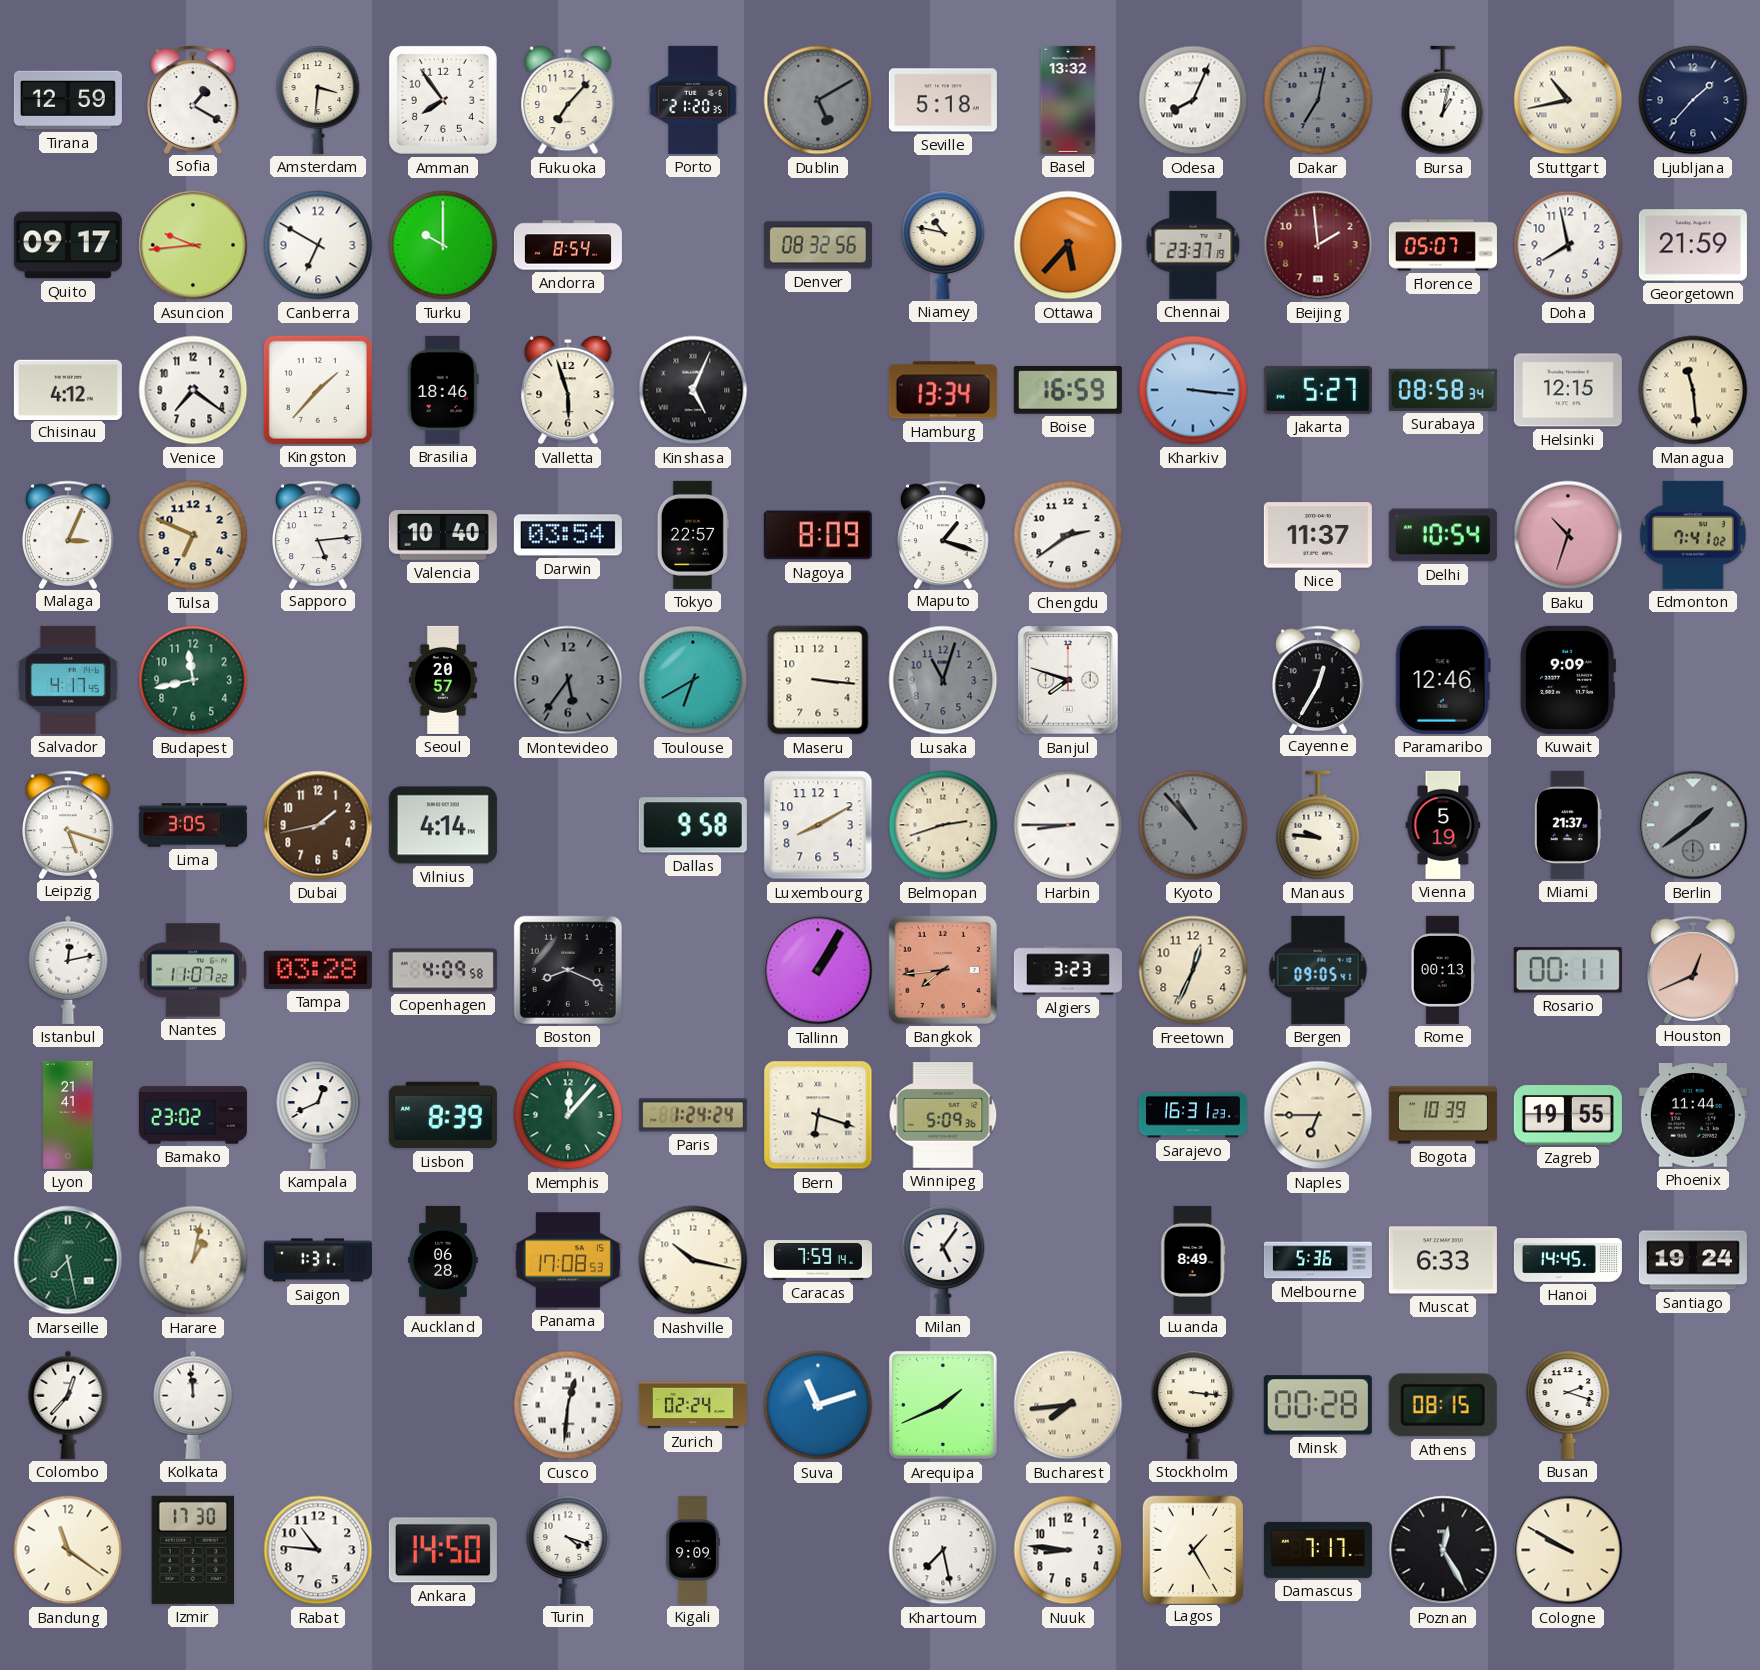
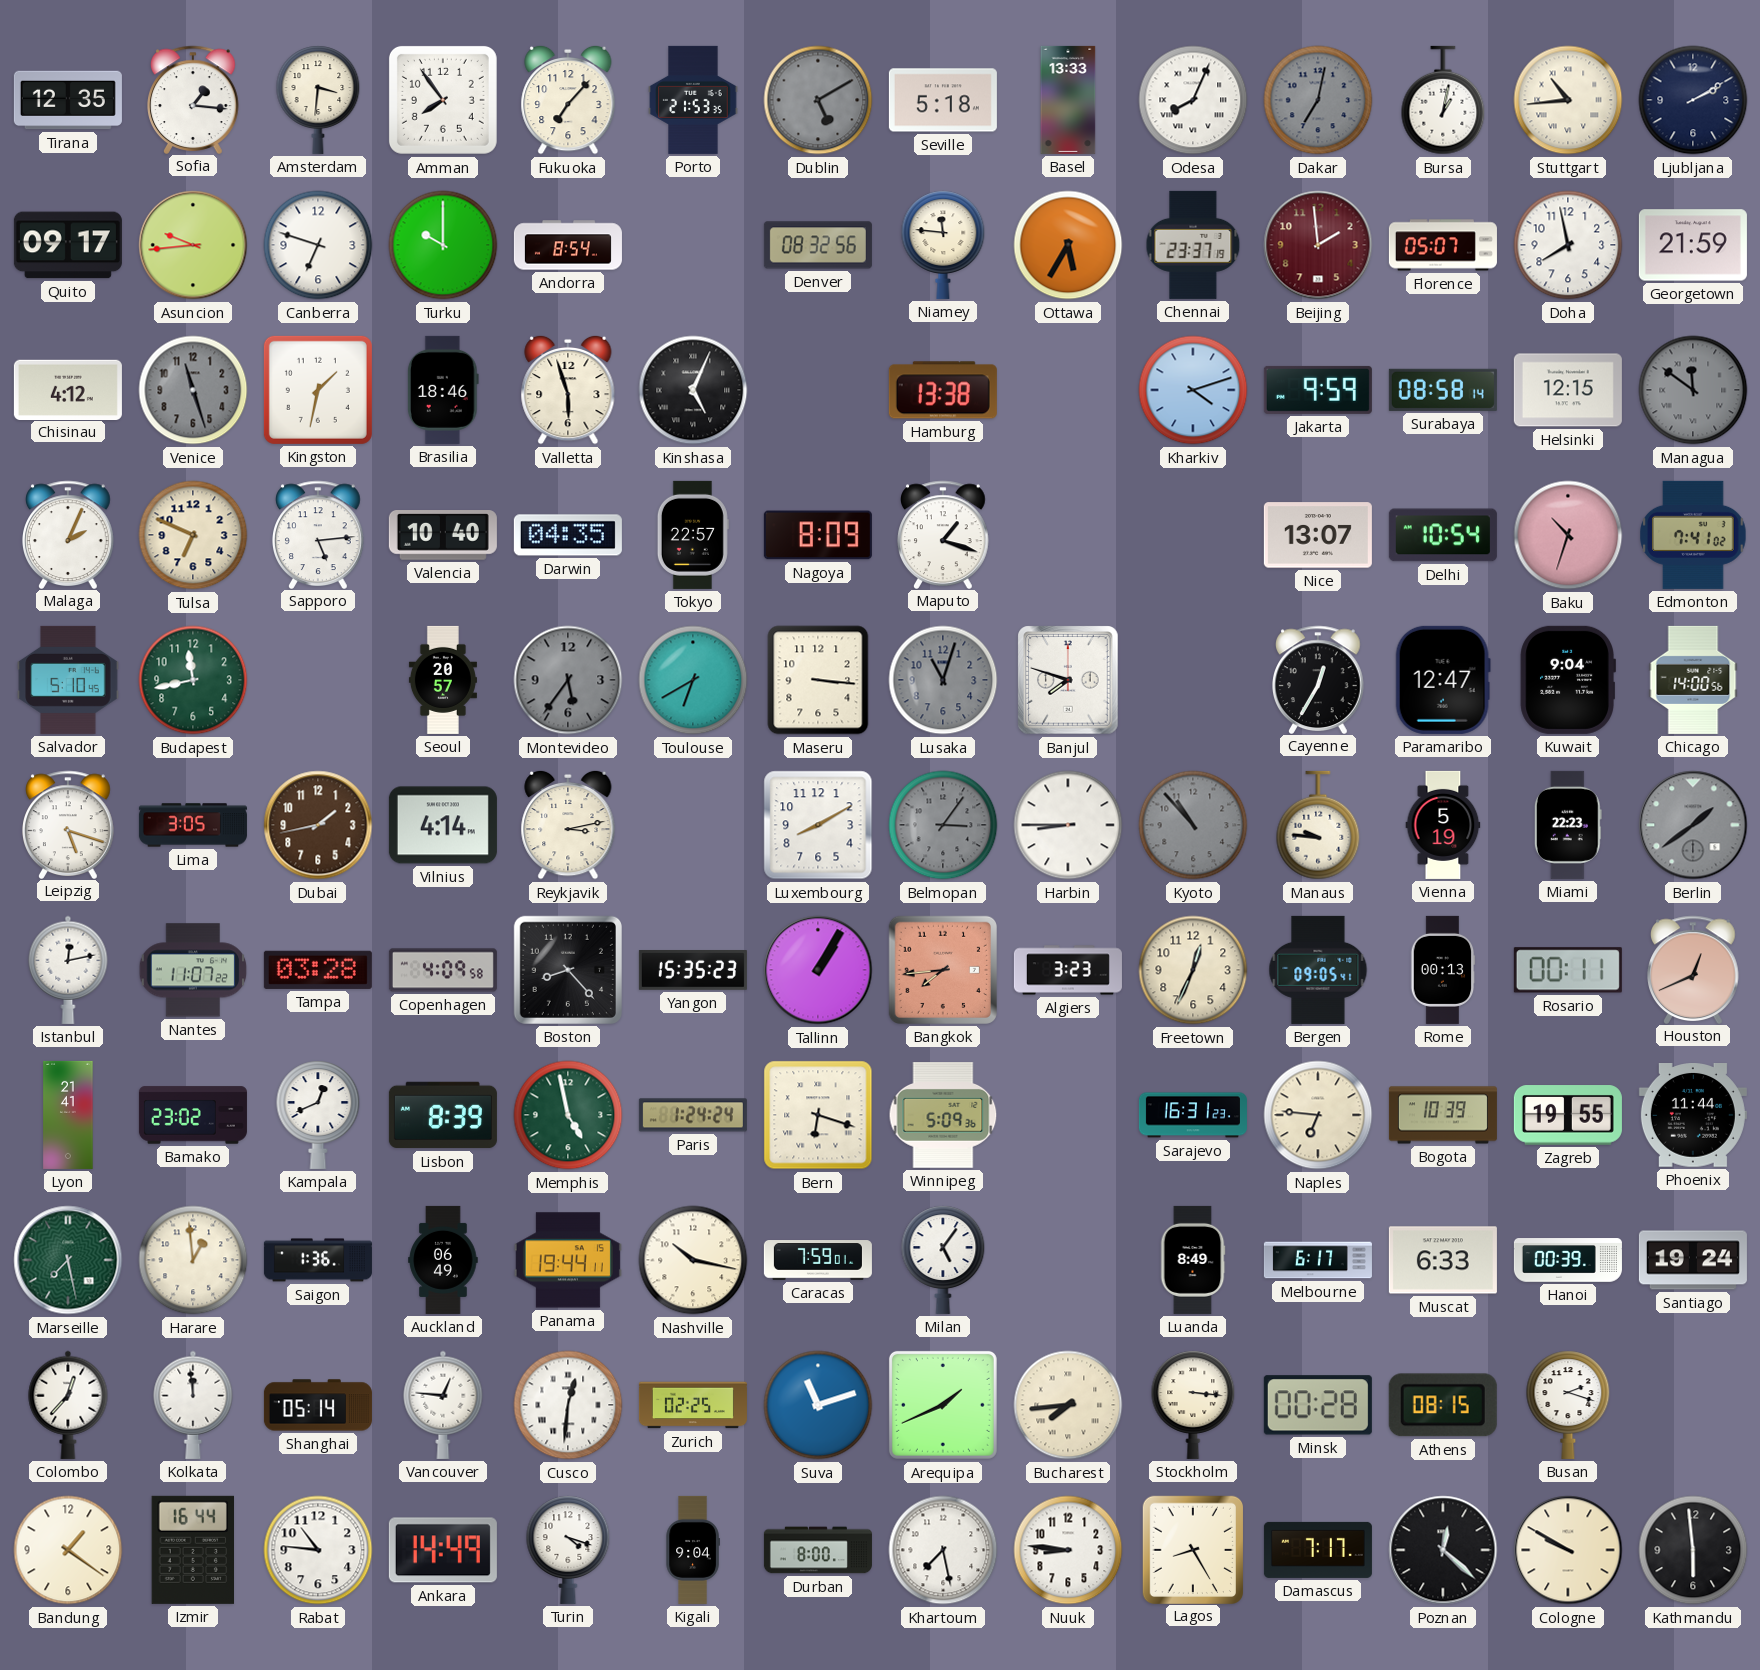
Tirana: 12:59 -> 12:35
Sofia: 1:20 -> 1:16
Porto: 21:20 -> 21:53
Basel: 13:32 -> 13:33
Stuttgart: 10:43 -> 10:44
Ljubljana: 1:37 -> 2:10
Canberra: 6:50 -> 6:48
Niamey: 10:47 -> 11:46
Ottawa: 5:37 -> 5:35
Venice: 7:21 -> 11:27
Venice dial: white -> grey
Kingston: 1:37 -> 1:32
Hamburg: 13:34 -> 13:38
Boise: 16:59 -> none
Kharkiv: 3:16 -> 4:12
Jakarta: 5:27 -> 9:59
Surabaya: 08:58:34 -> 08:58:14
Managua: 11:29 -> 11:51
Managua dial: cream -> grey
Malaga: 3:04 -> 2:04
Darwin: 03:54 -> 04:35
Chengdu: 2:39 -> none
Nice: 11:37 -> 13:07
Salvador: 4:17 -> 5:10
Paramaribo: 12:46 -> 12:47
Kuwait: 9:09 -> 9:04
Chicago: none -> 14:00
Reykjavik: none -> 3:13
Dallas: 9:58 -> none
Belmopan: 2:42 -> 3:06
Belmopan dial: cream -> grey
Miami: 21:37 -> 22:23
Boston: 8:19 -> 8:23
Yangon: none -> 15:35
Memphis: 12:07 -> 4:58
Naples: 6:45 -> 6:46
Harare: 1:02 -> 12:59
Saigon: 1:31 -> 1:36
Auckland: 06:28 -> 06:49
Panama: 17:08 -> 19:44
Caracas: 7:59:14 -> 7:59:01
Melbourne: 5:36 -> 6:17
Hanoi: 14:45 -> 00:39
Shanghai: none -> 05:14
Vancouver: none -> 12:46
Zurich: 02:24 -> 02:25
Bandung: 11:21 -> 1:21
Izmir: 17:30 -> 16:44
Ankara: 14:50 -> 14:49
Kigali: 9:09 -> 9:04
Durban: none -> 8:00
Lagos: 1:25 -> 8:25
Poznan: 12:25 -> 12:22
Kathmandu: none -> 5:59
